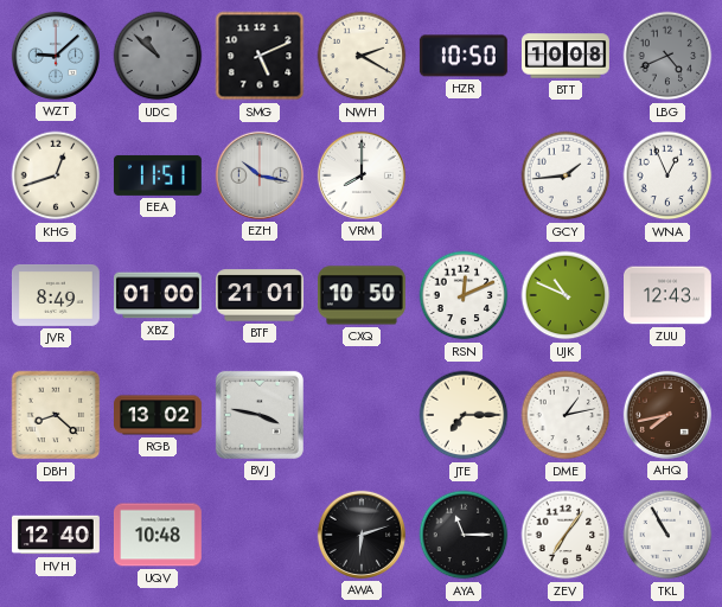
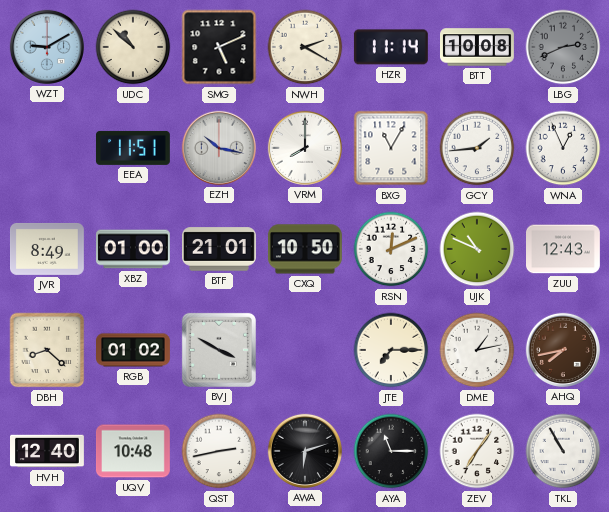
WZT: 9:08 -> 9:10
UDC dial: grey -> cream
HZR: 10:50 -> 11:14
LBG: 4:41 -> 2:41
KHG: 12:42 -> none
BXG: none -> 11:05
RGB: 13:02 -> 01:02
BVJ: 3:47 -> 3:50
QST: none -> 2:43
